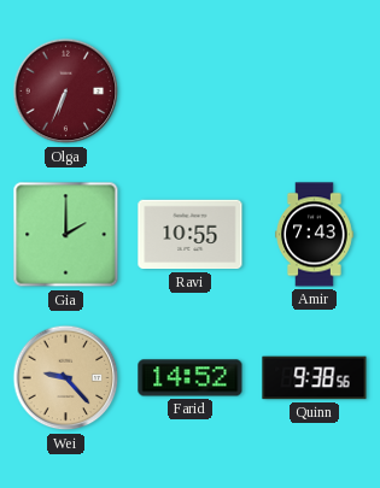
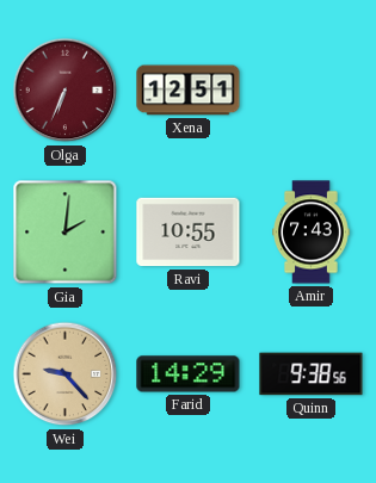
Xena: none -> 12:51
Gia: 2:00 -> 2:01
Farid: 14:52 -> 14:29
